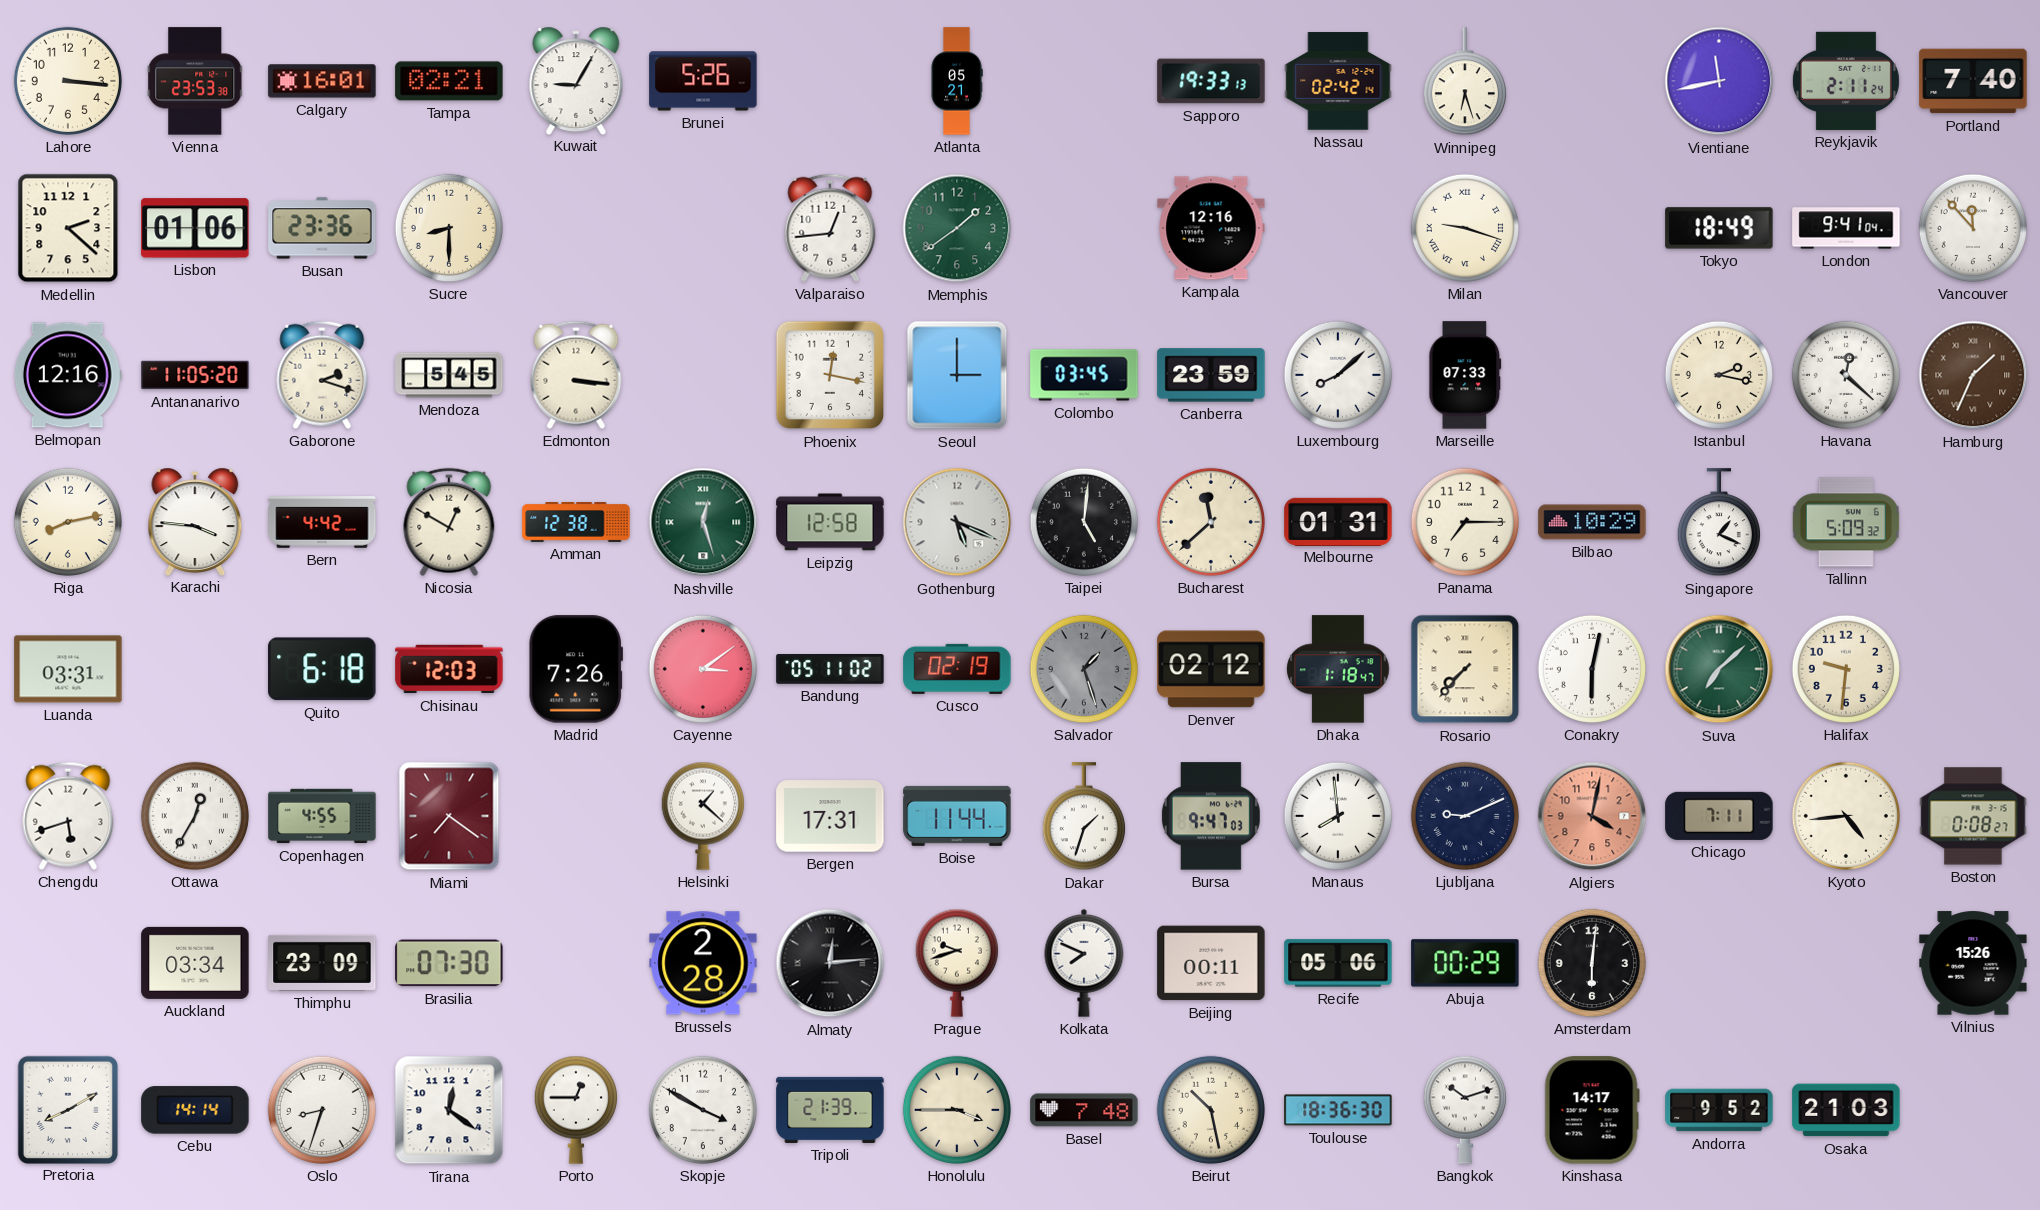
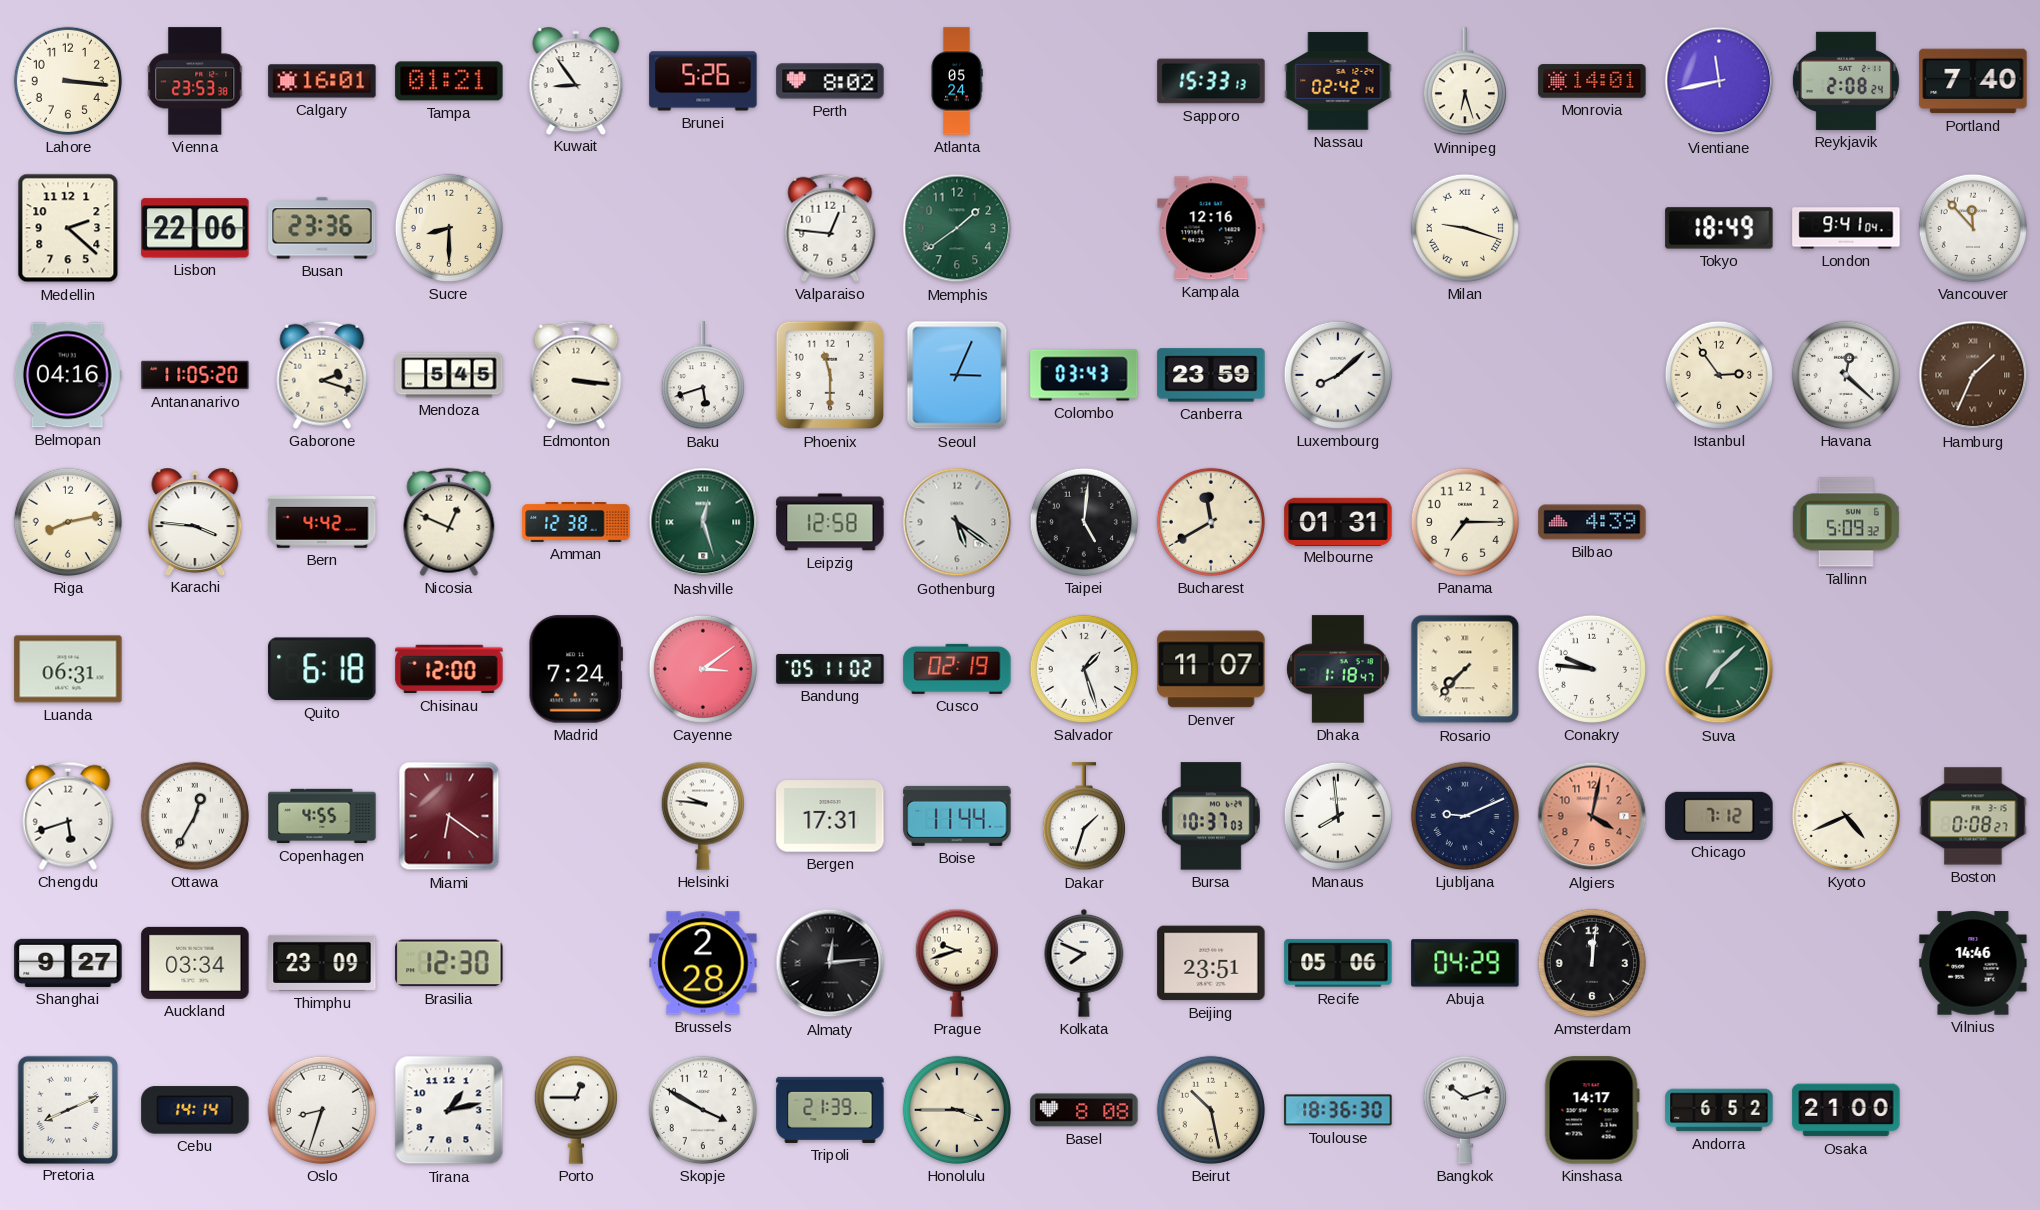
Tampa: 02:21 -> 01:21
Kuwait: 9:05 -> 8:54
Perth: none -> 8:02
Atlanta: 05:21 -> 05:24
Sapporo: 19:33 -> 15:33
Monrovia: none -> 14:01
Reykjavik: 2:11 -> 2:08
Lisbon: 01:06 -> 22:06
Valparaiso: 12:44 -> 12:46
Belmopan: 12:16 -> 04:16
Baku: none -> 5:42
Phoenix: 12:17 -> 11:30
Seoul: 3:00 -> 3:04
Colombo: 03:45 -> 03:43
Marseille: 07:33 -> none
Istanbul: 2:17 -> 2:54
Nicosia: 12:50 -> 12:49
Gothenburg: 5:19 -> 5:21
Bucharest: 11:38 -> 11:40
Bilbao: 10:29 -> 4:39
Singapore: 1:19 -> none
Luanda: 03:31 -> 06:31
Chisinau: 12:03 -> 12:00
Madrid: 7:26 -> 7:24
Salvador dial: grey -> white
Denver: 02:12 -> 11:07
Conakry: 6:02 -> 9:46
Halifax: 9:31 -> none
Miami: 7:21 -> 6:21
Helsinki: 1:22 -> 9:46
Bursa: 9:47 -> 10:37
Chicago: 7:11 -> 7:12
Kyoto: 4:44 -> 4:41
Shanghai: none -> 9:27
Brasilia: 07:30 -> 12:30
Beijing: 00:11 -> 23:51
Abuja: 00:29 -> 04:29
Amsterdam: 6:01 -> 12:01
Vilnius: 15:26 -> 14:46
Pretoria: 8:10 -> 8:11
Tirana: 12:21 -> 1:13
Basel: 7:48 -> 8:08
Andorra: 9:52 -> 6:52
Osaka: 21:03 -> 21:00
